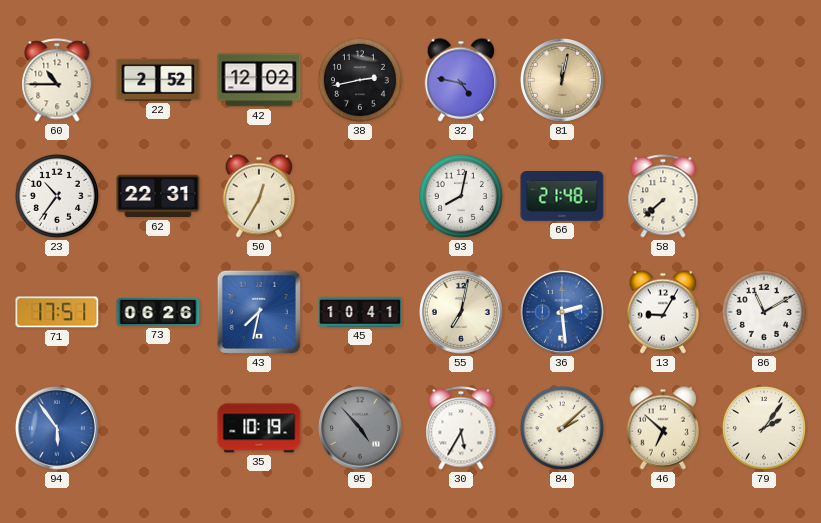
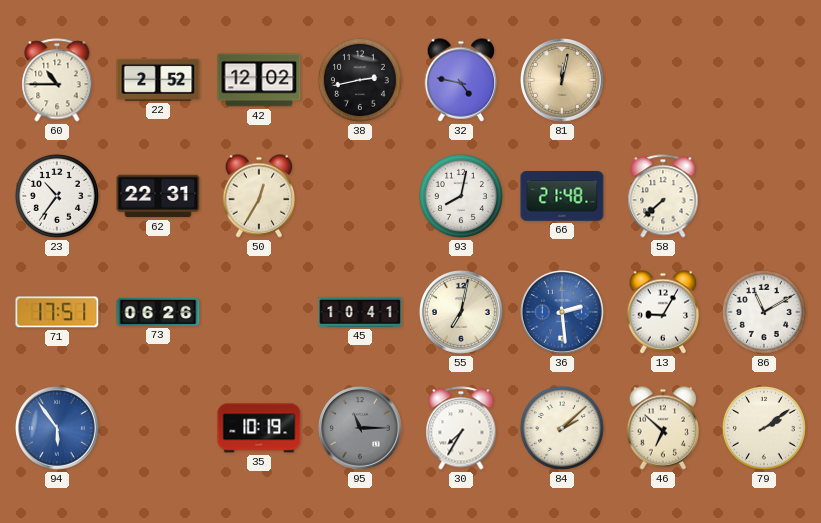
43: 7:32 -> none
95: 4:53 -> 11:15
30: 5:35 -> 7:35
79: 2:06 -> 2:09
